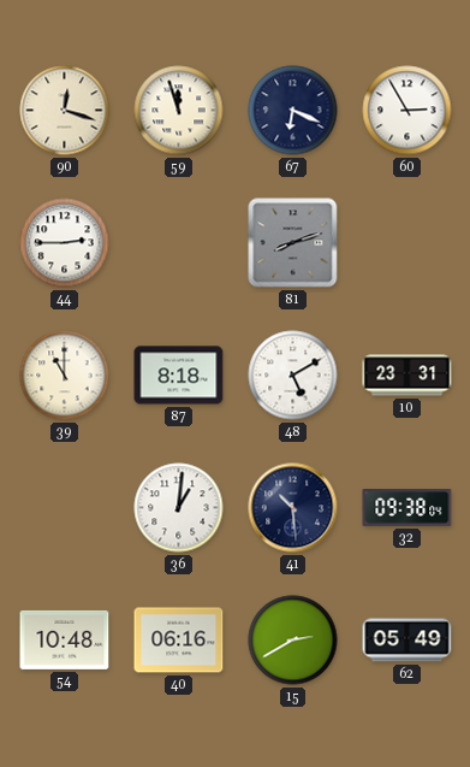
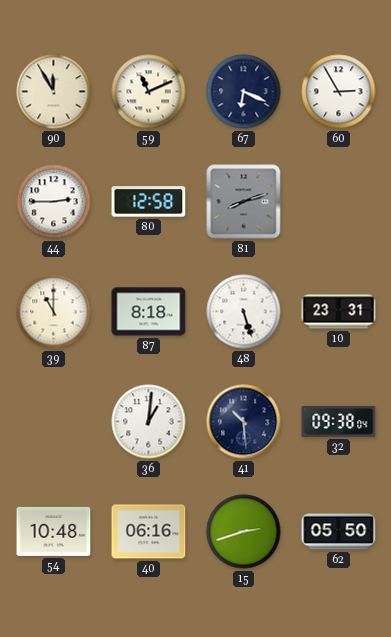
90: 12:18 -> 11:55
59: 11:57 -> 11:11
80: none -> 12:58
48: 5:10 -> 5:27
15: 2:40 -> 2:42
62: 05:49 -> 05:50
